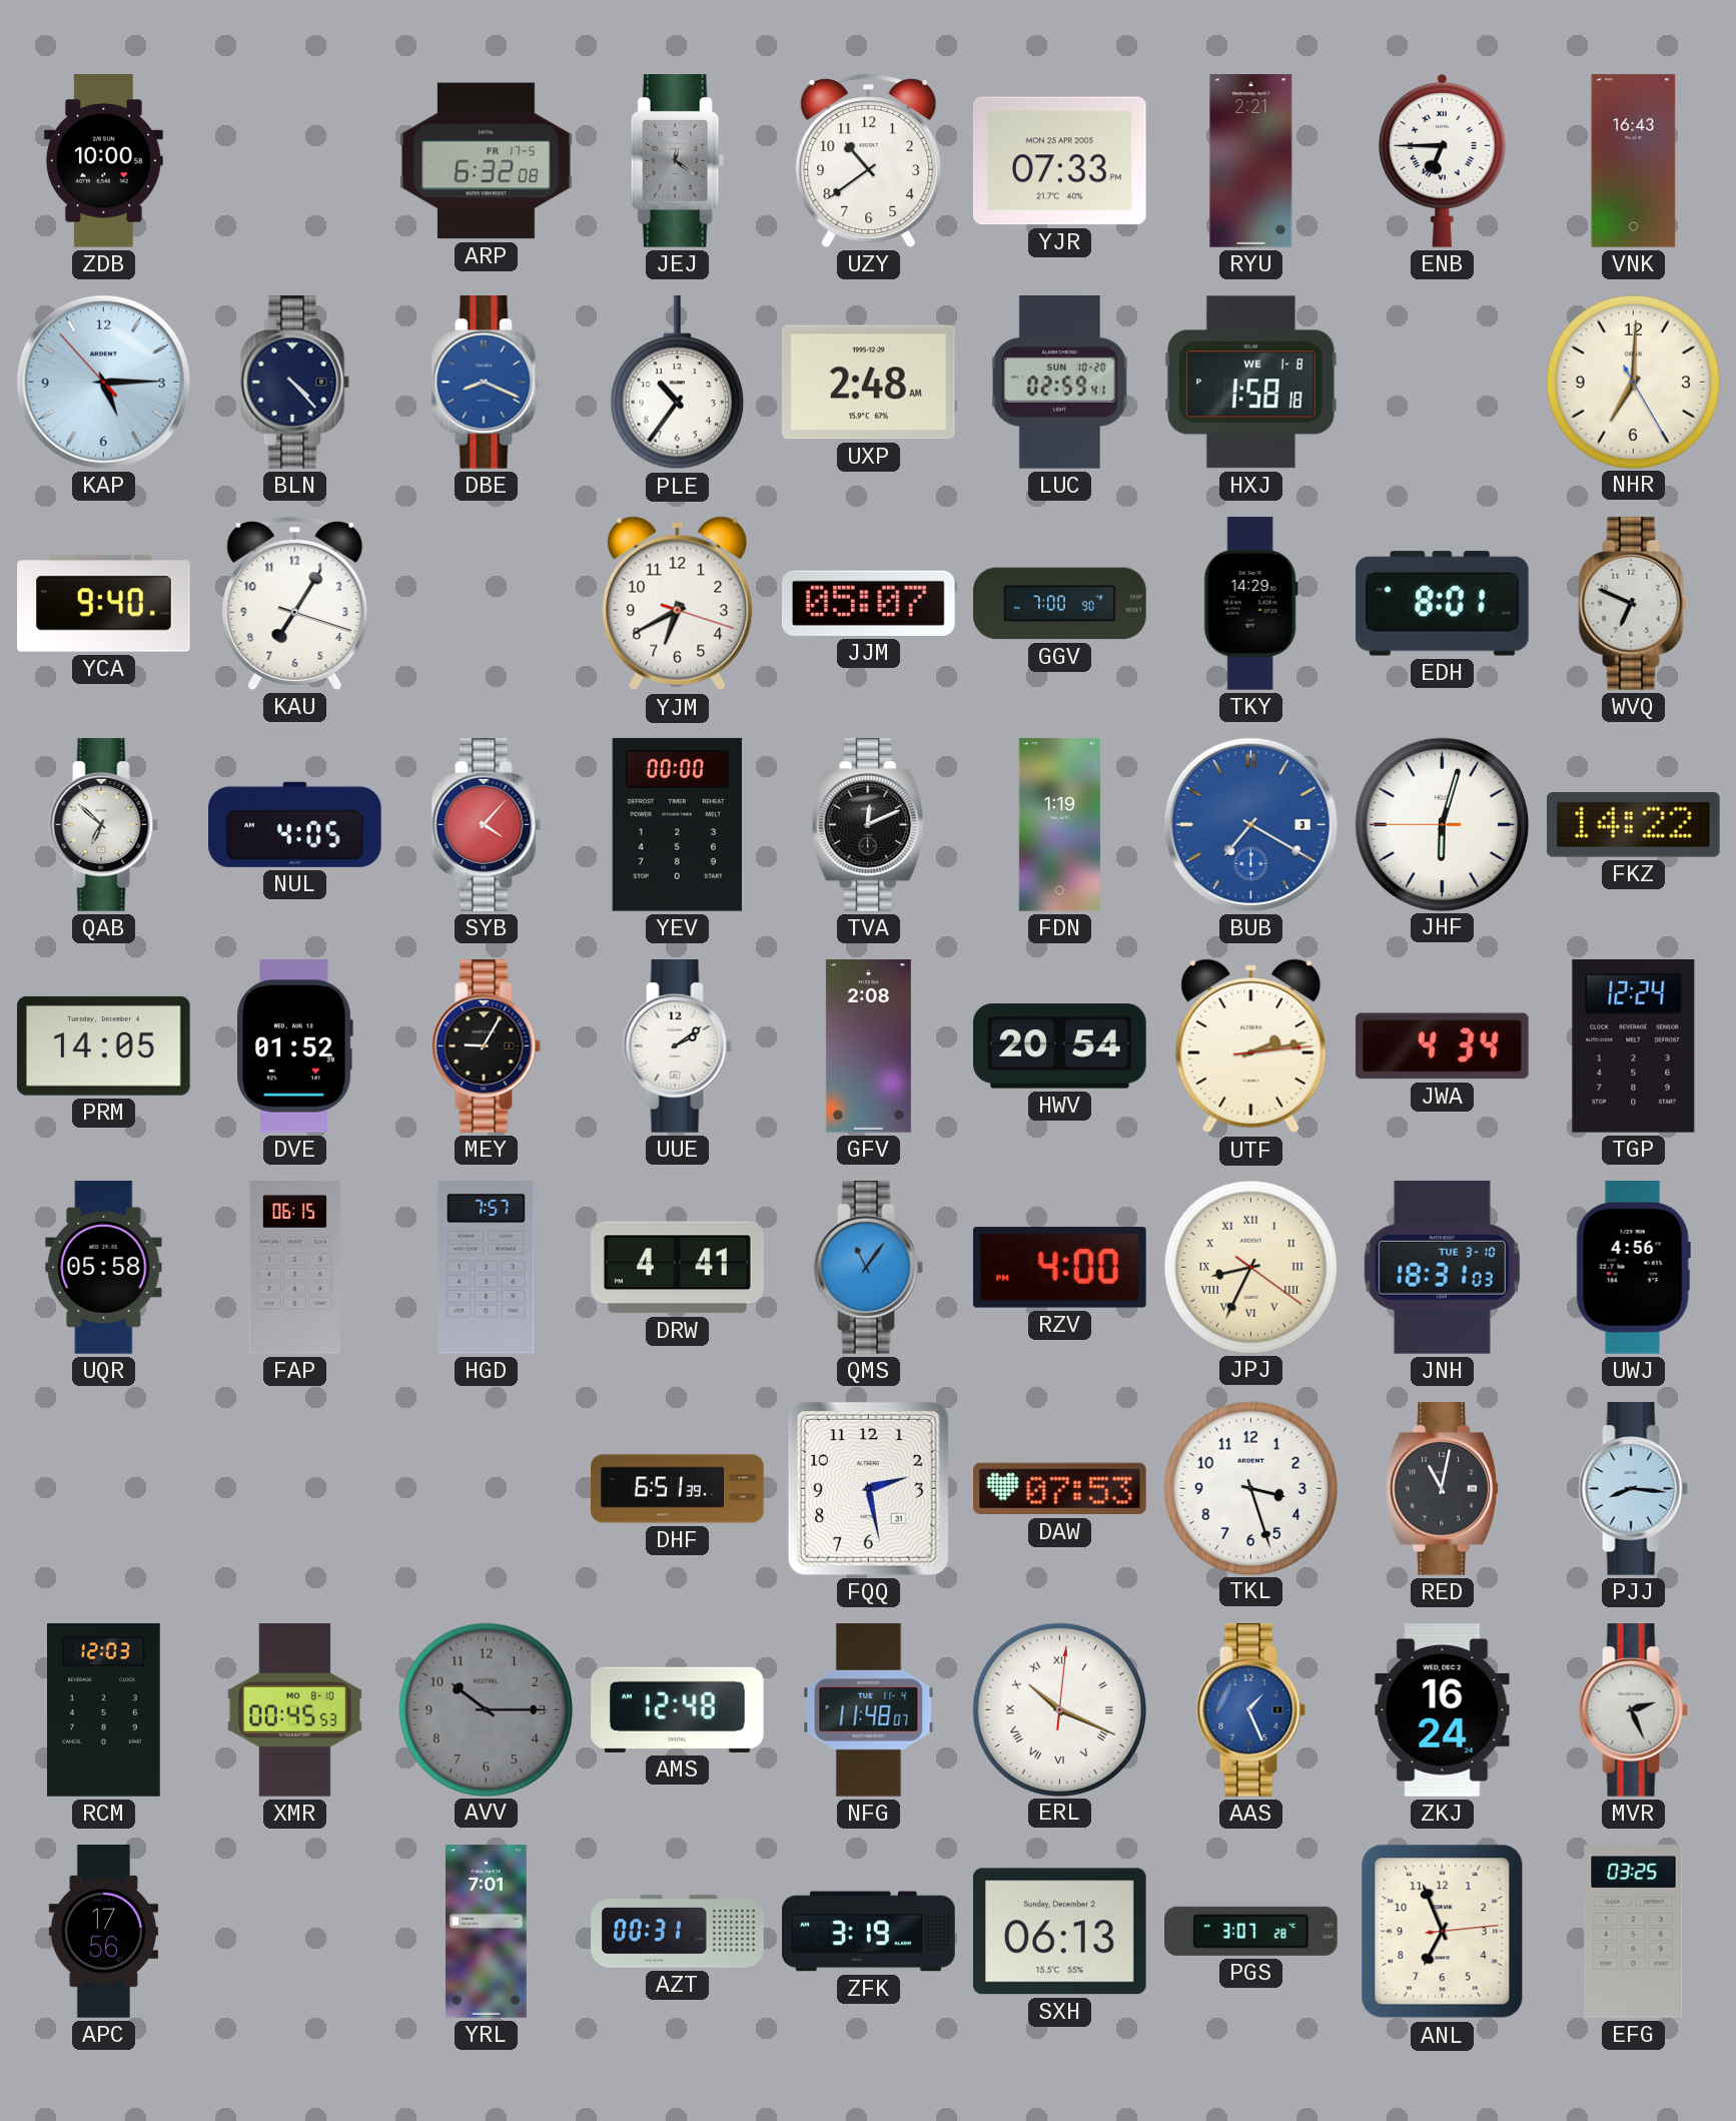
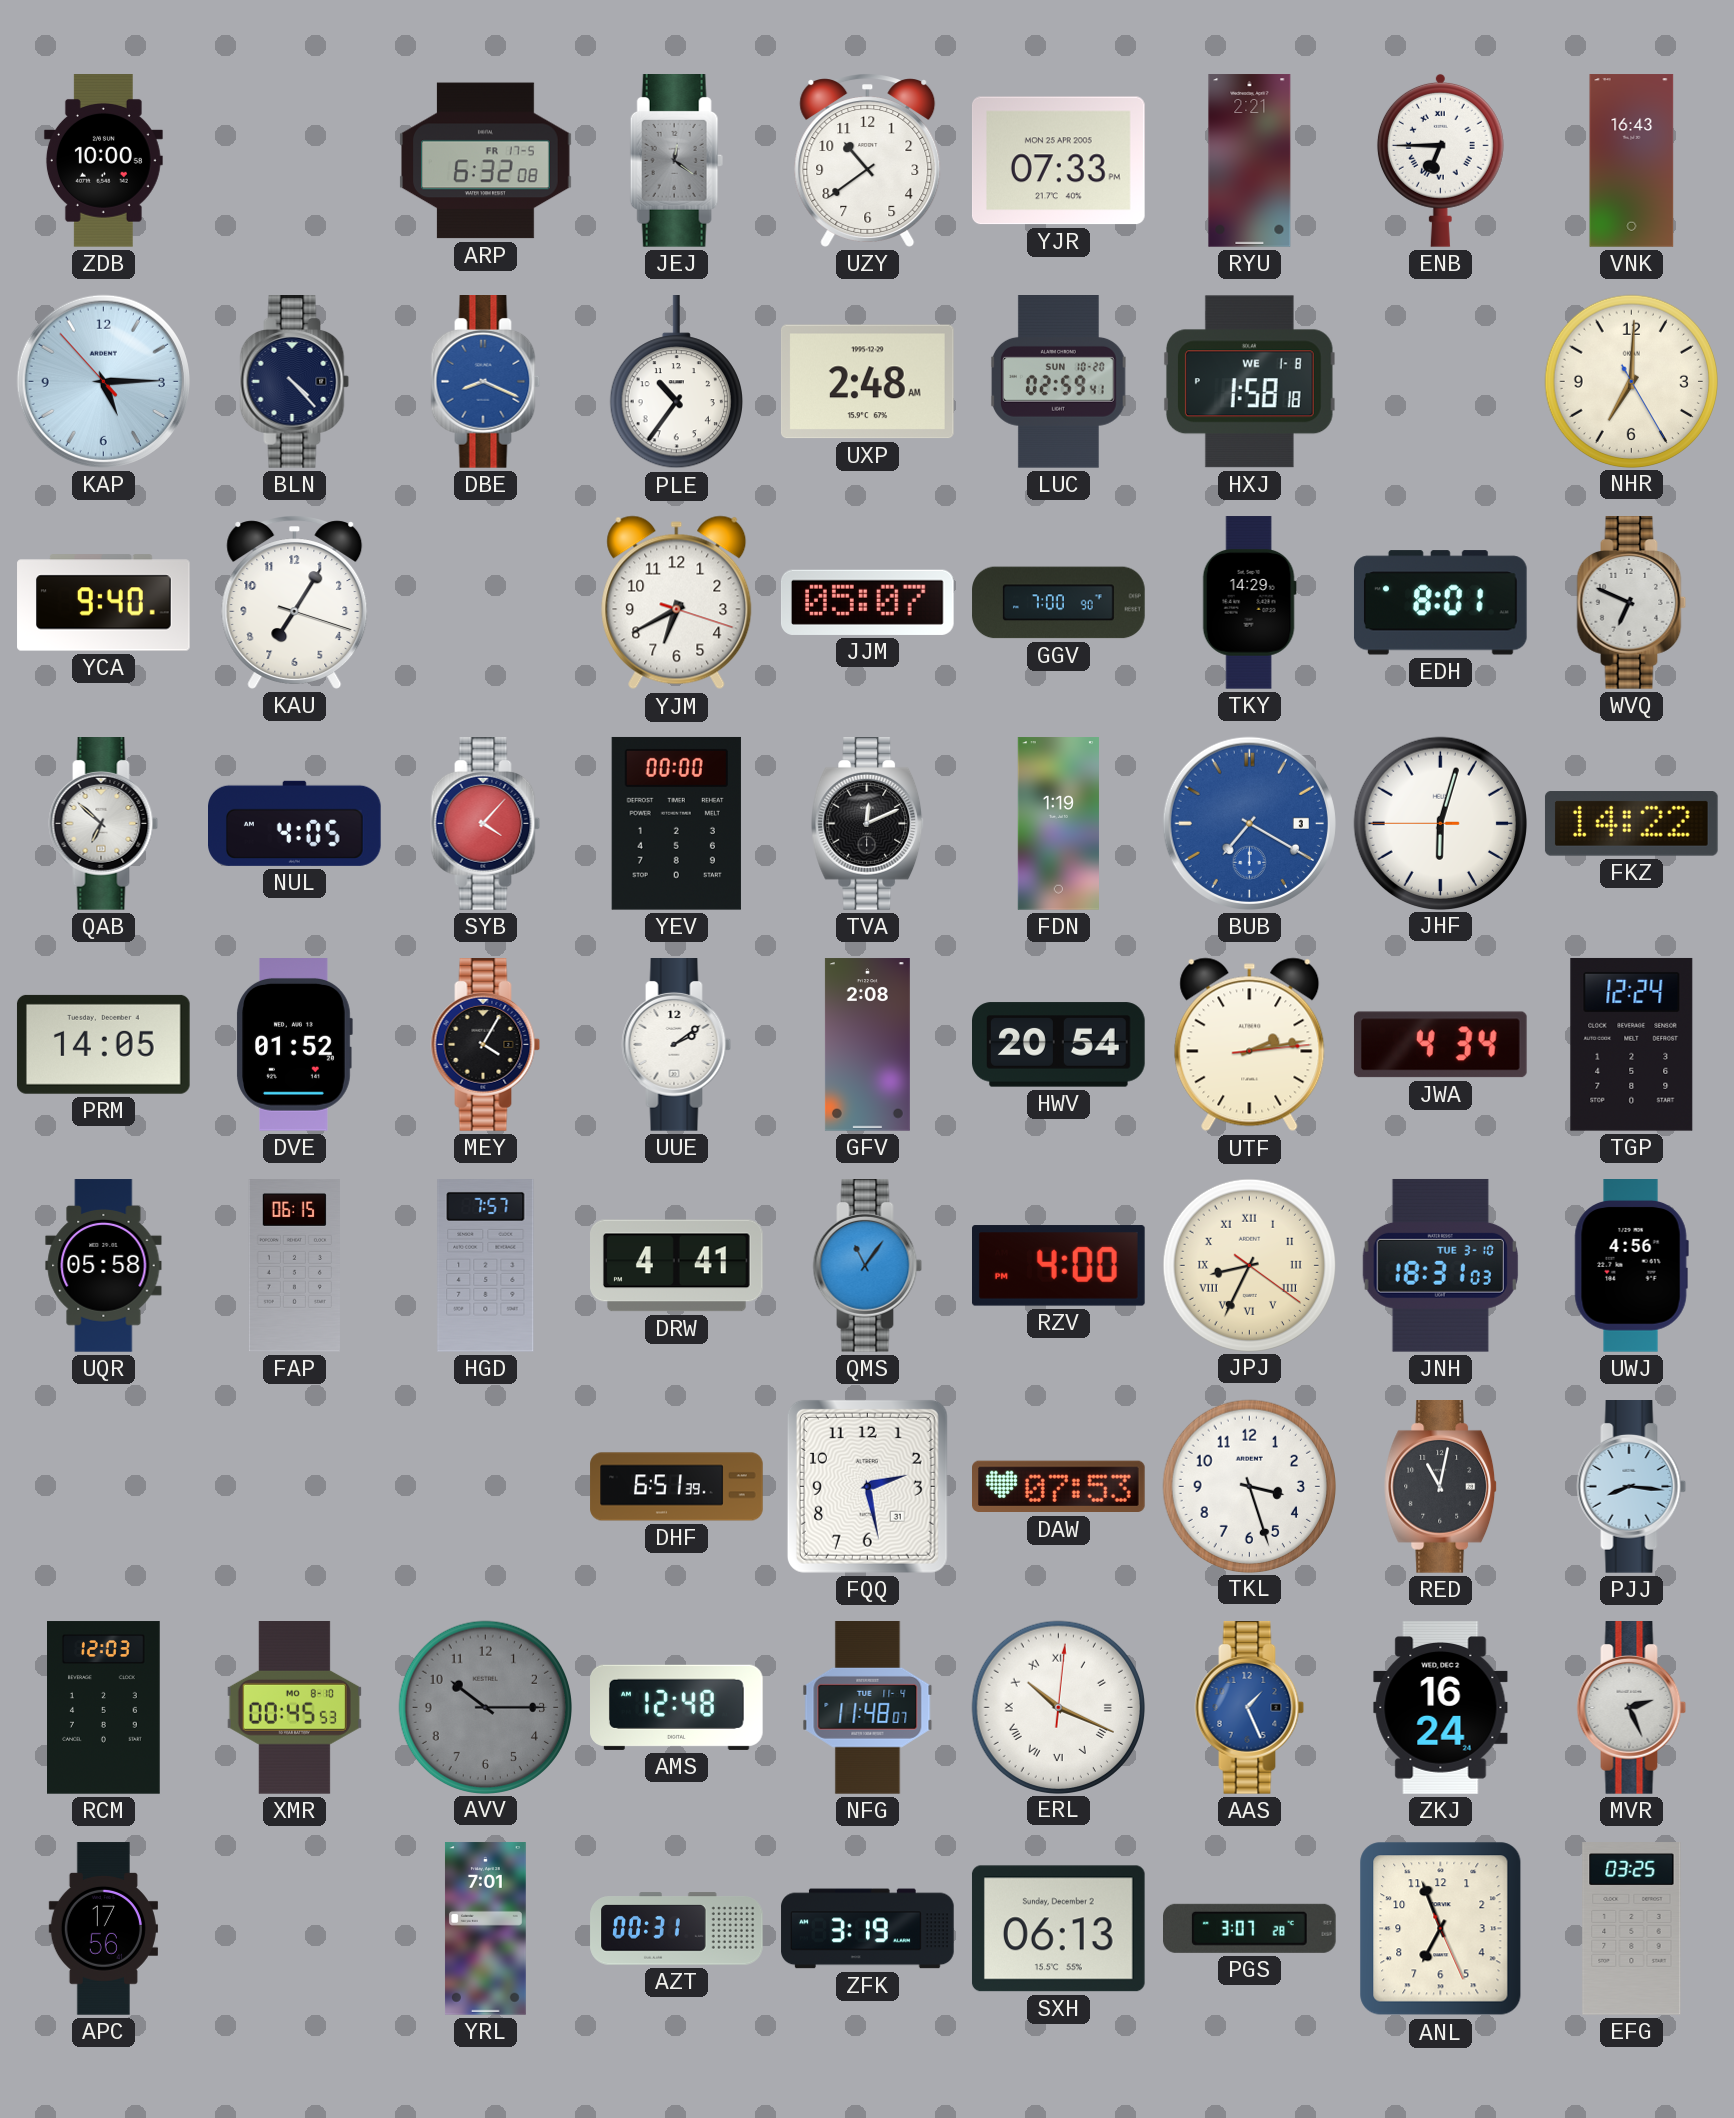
MEY: 9:05 -> 4:05
ANL: 6:56:14 -> 6:56:26
